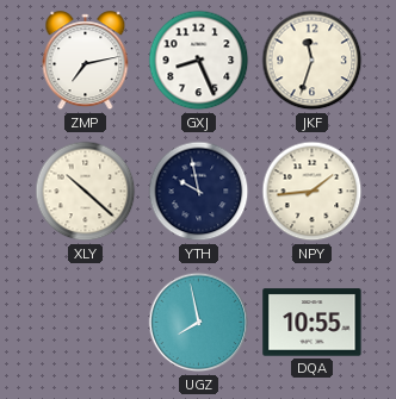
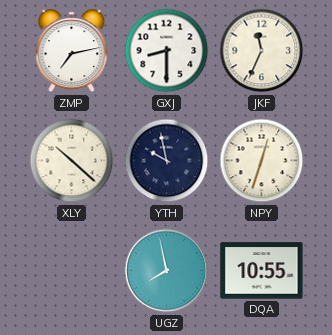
GXJ: 8:26 -> 8:30
JKF: 11:33 -> 11:34
NPY: 1:44 -> 12:33
